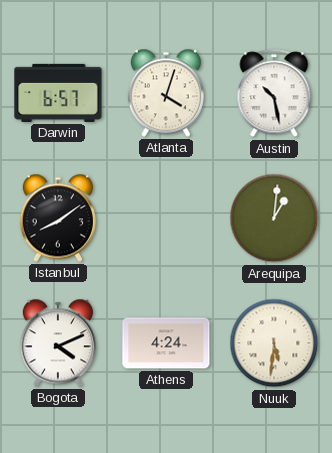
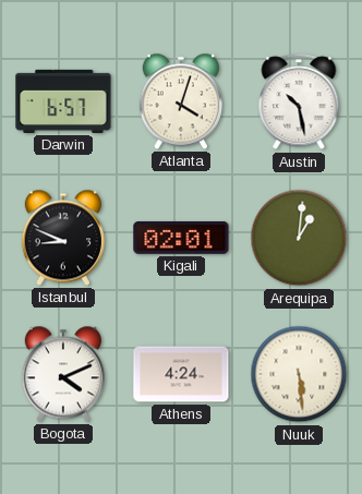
Istanbul: 8:09 -> 8:49
Kigali: none -> 02:01
Nuuk: 5:31 -> 5:29
